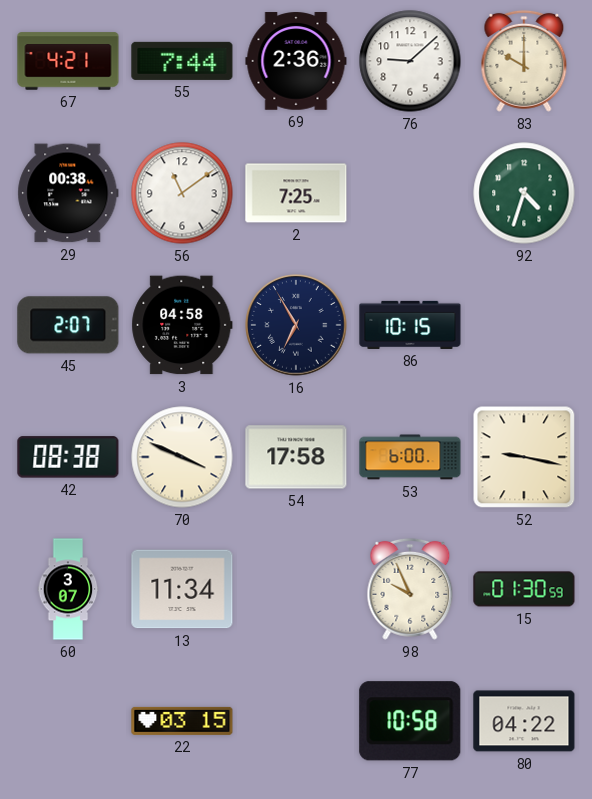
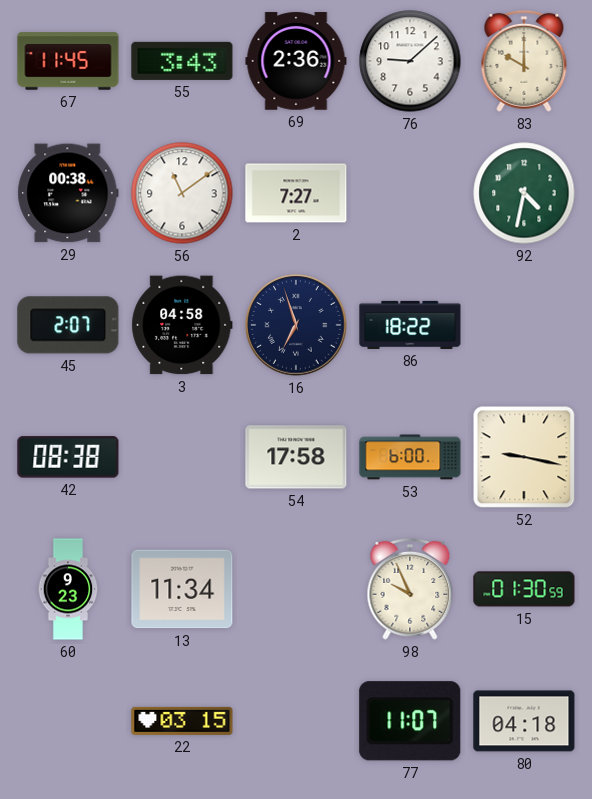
67: 4:21 -> 11:45
55: 7:44 -> 3:43
2: 7:25 -> 7:27
92: 4:33 -> 4:32
16: 6:55 -> 6:57
86: 10:15 -> 18:22
70: 3:49 -> none
60: 3:07 -> 9:23
77: 10:58 -> 11:07
80: 04:22 -> 04:18
